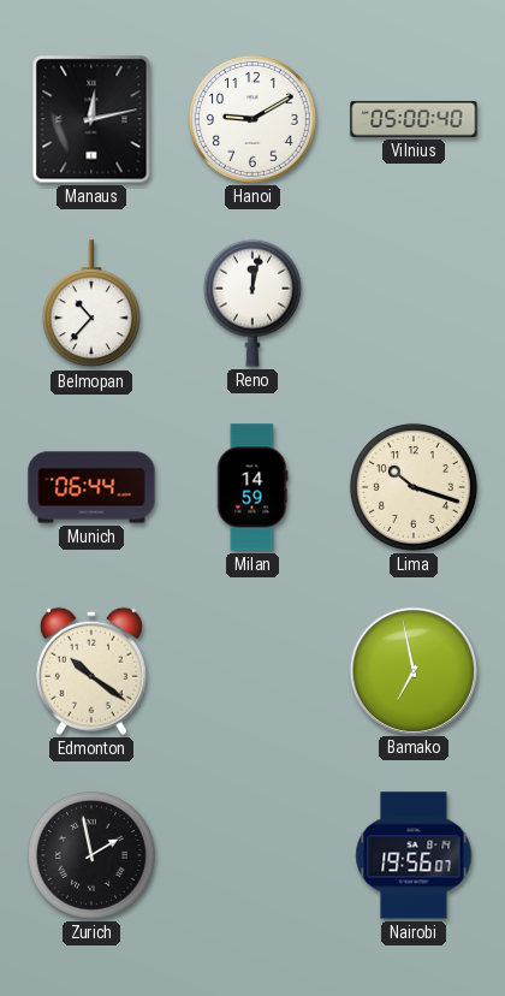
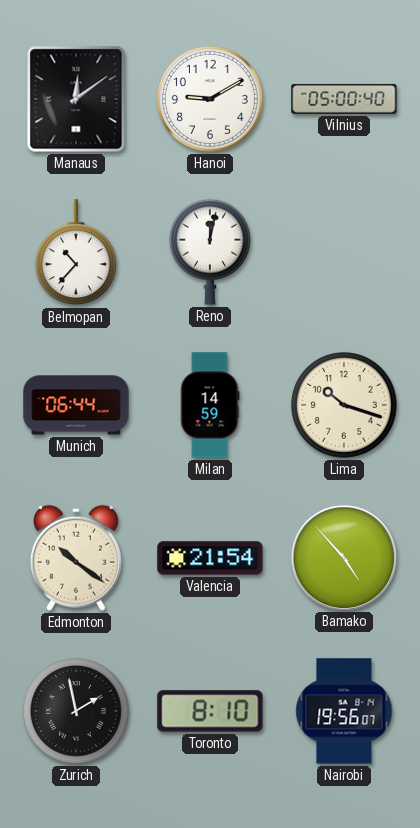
Manaus: 12:13 -> 12:09
Valencia: none -> 21:54
Bamako: 6:58 -> 4:53
Toronto: none -> 8:10
